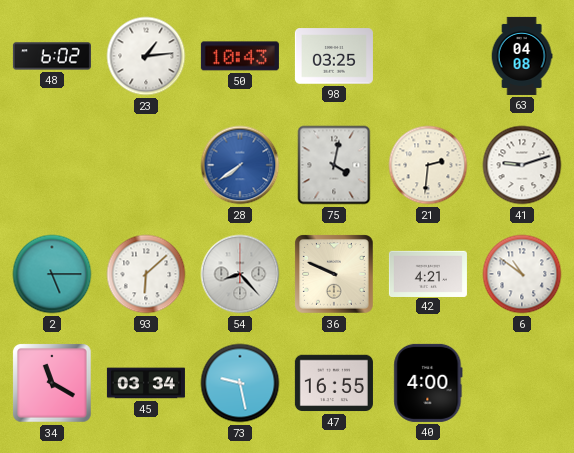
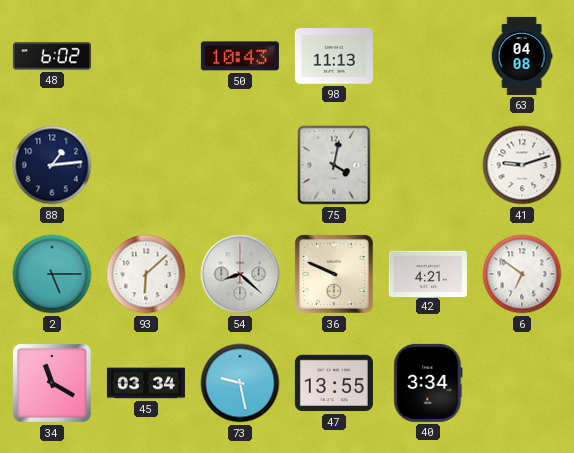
23: 1:14 -> none
98: 03:25 -> 11:13
88: none -> 1:14
28: 7:39 -> none
21: 2:31 -> none
54: 8:23 -> 8:22
6: 10:51 -> 6:51
47: 16:55 -> 13:55
40: 4:00 -> 3:34
